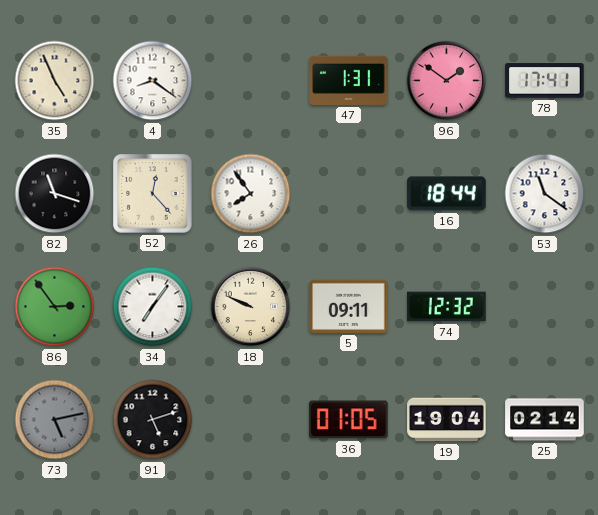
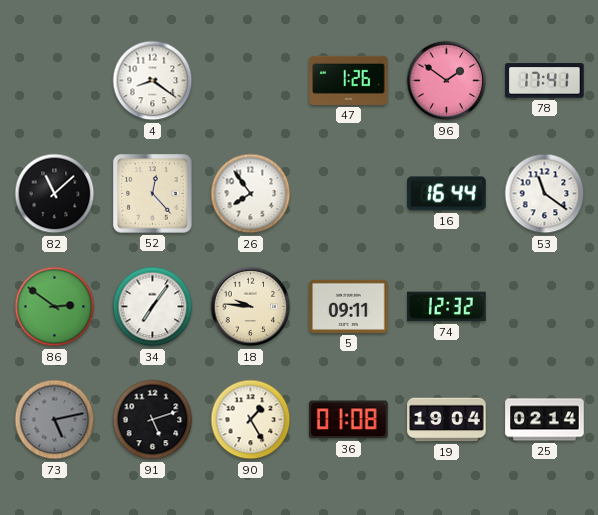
35: 4:56 -> none
47: 1:31 -> 1:26
82: 11:18 -> 11:08
16: 18:44 -> 16:44
86: 2:54 -> 2:51
18: 9:49 -> 9:46
90: none -> 1:25
36: 01:05 -> 01:08
